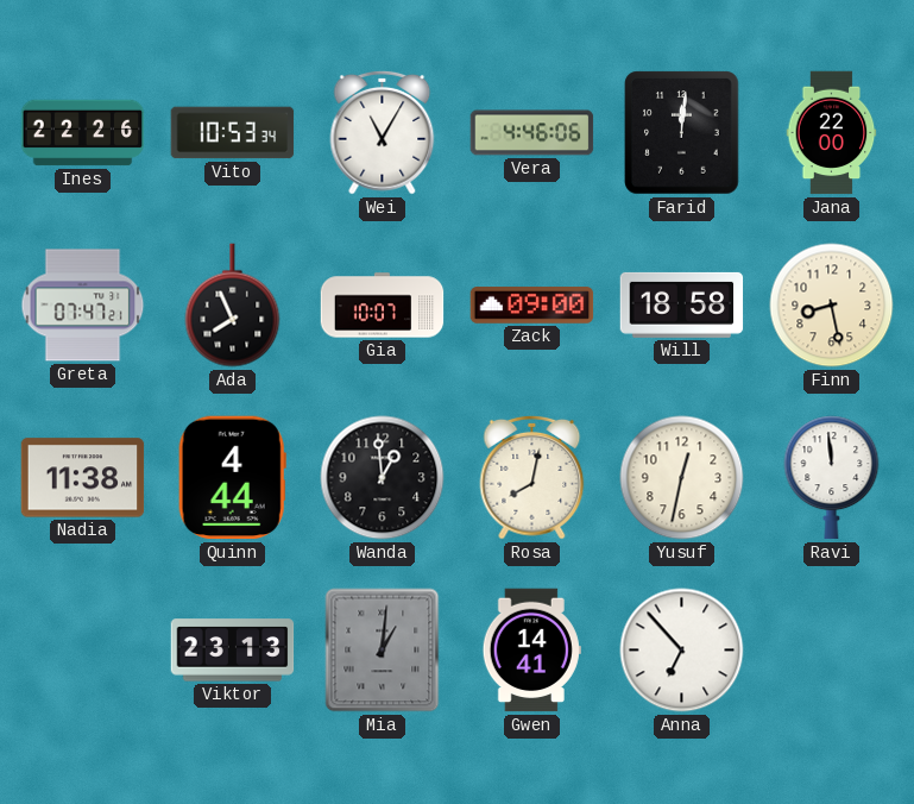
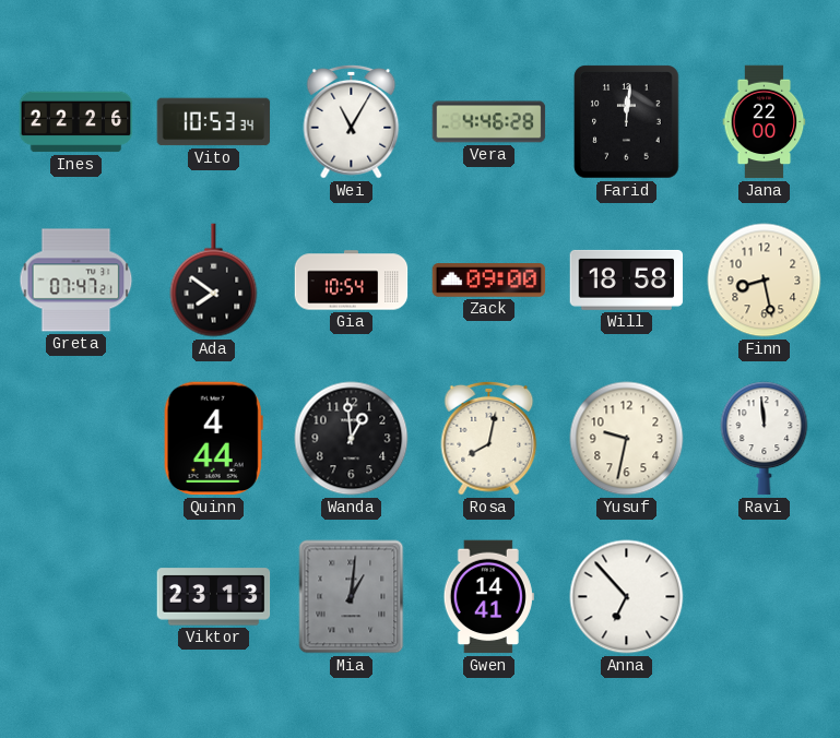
Vera: 4:46:06 -> 4:46:28
Ada: 7:56 -> 7:51
Gia: 10:07 -> 10:54
Nadia: 11:38 -> none
Yusuf: 12:32 -> 9:32
